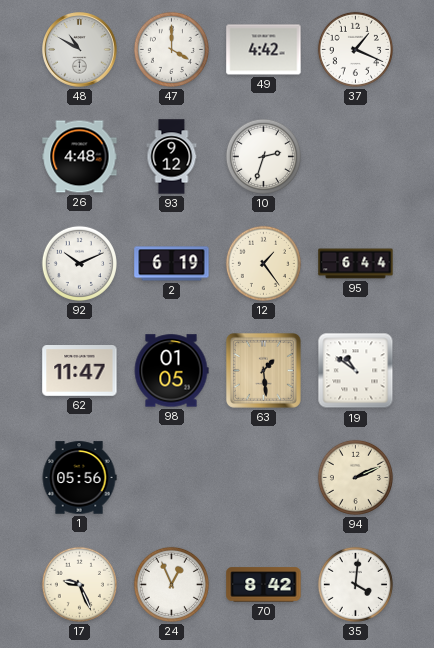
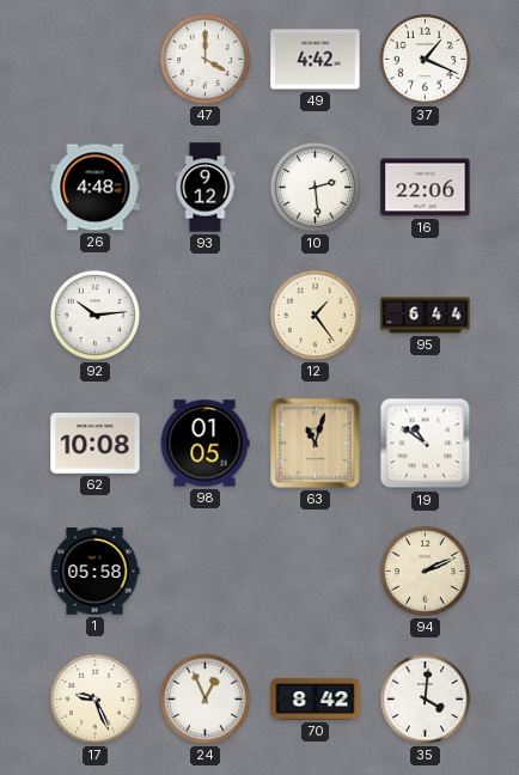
48: 10:50 -> none
10: 2:33 -> 2:29
16: none -> 22:06
92: 10:11 -> 10:14
2: 6:19 -> none
62: 11:47 -> 10:08
63: 1:29 -> 11:03
1: 05:56 -> 05:58
